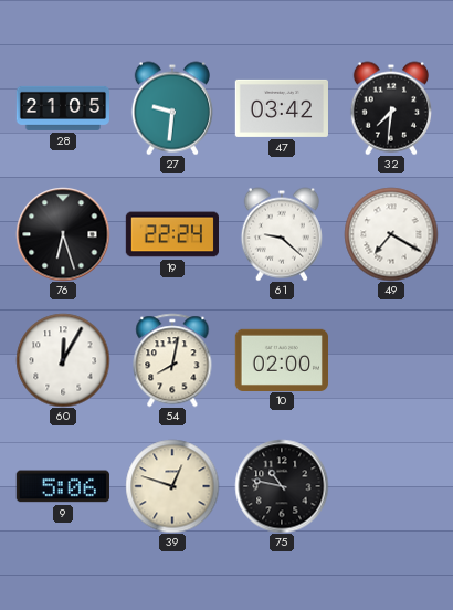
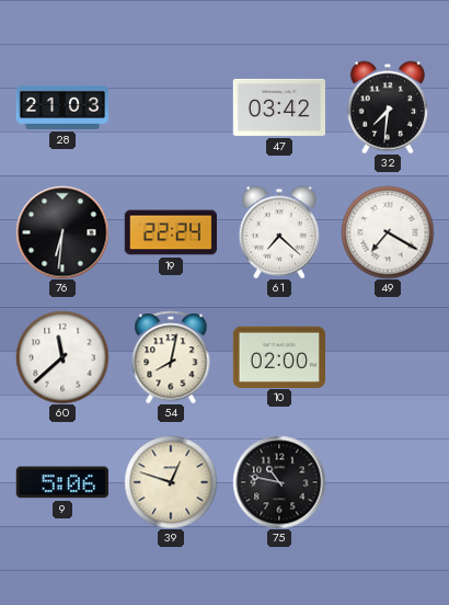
28: 21:05 -> 21:03
27: 9:31 -> none
76: 6:27 -> 6:31
61: 9:22 -> 7:22
60: 12:05 -> 11:38
